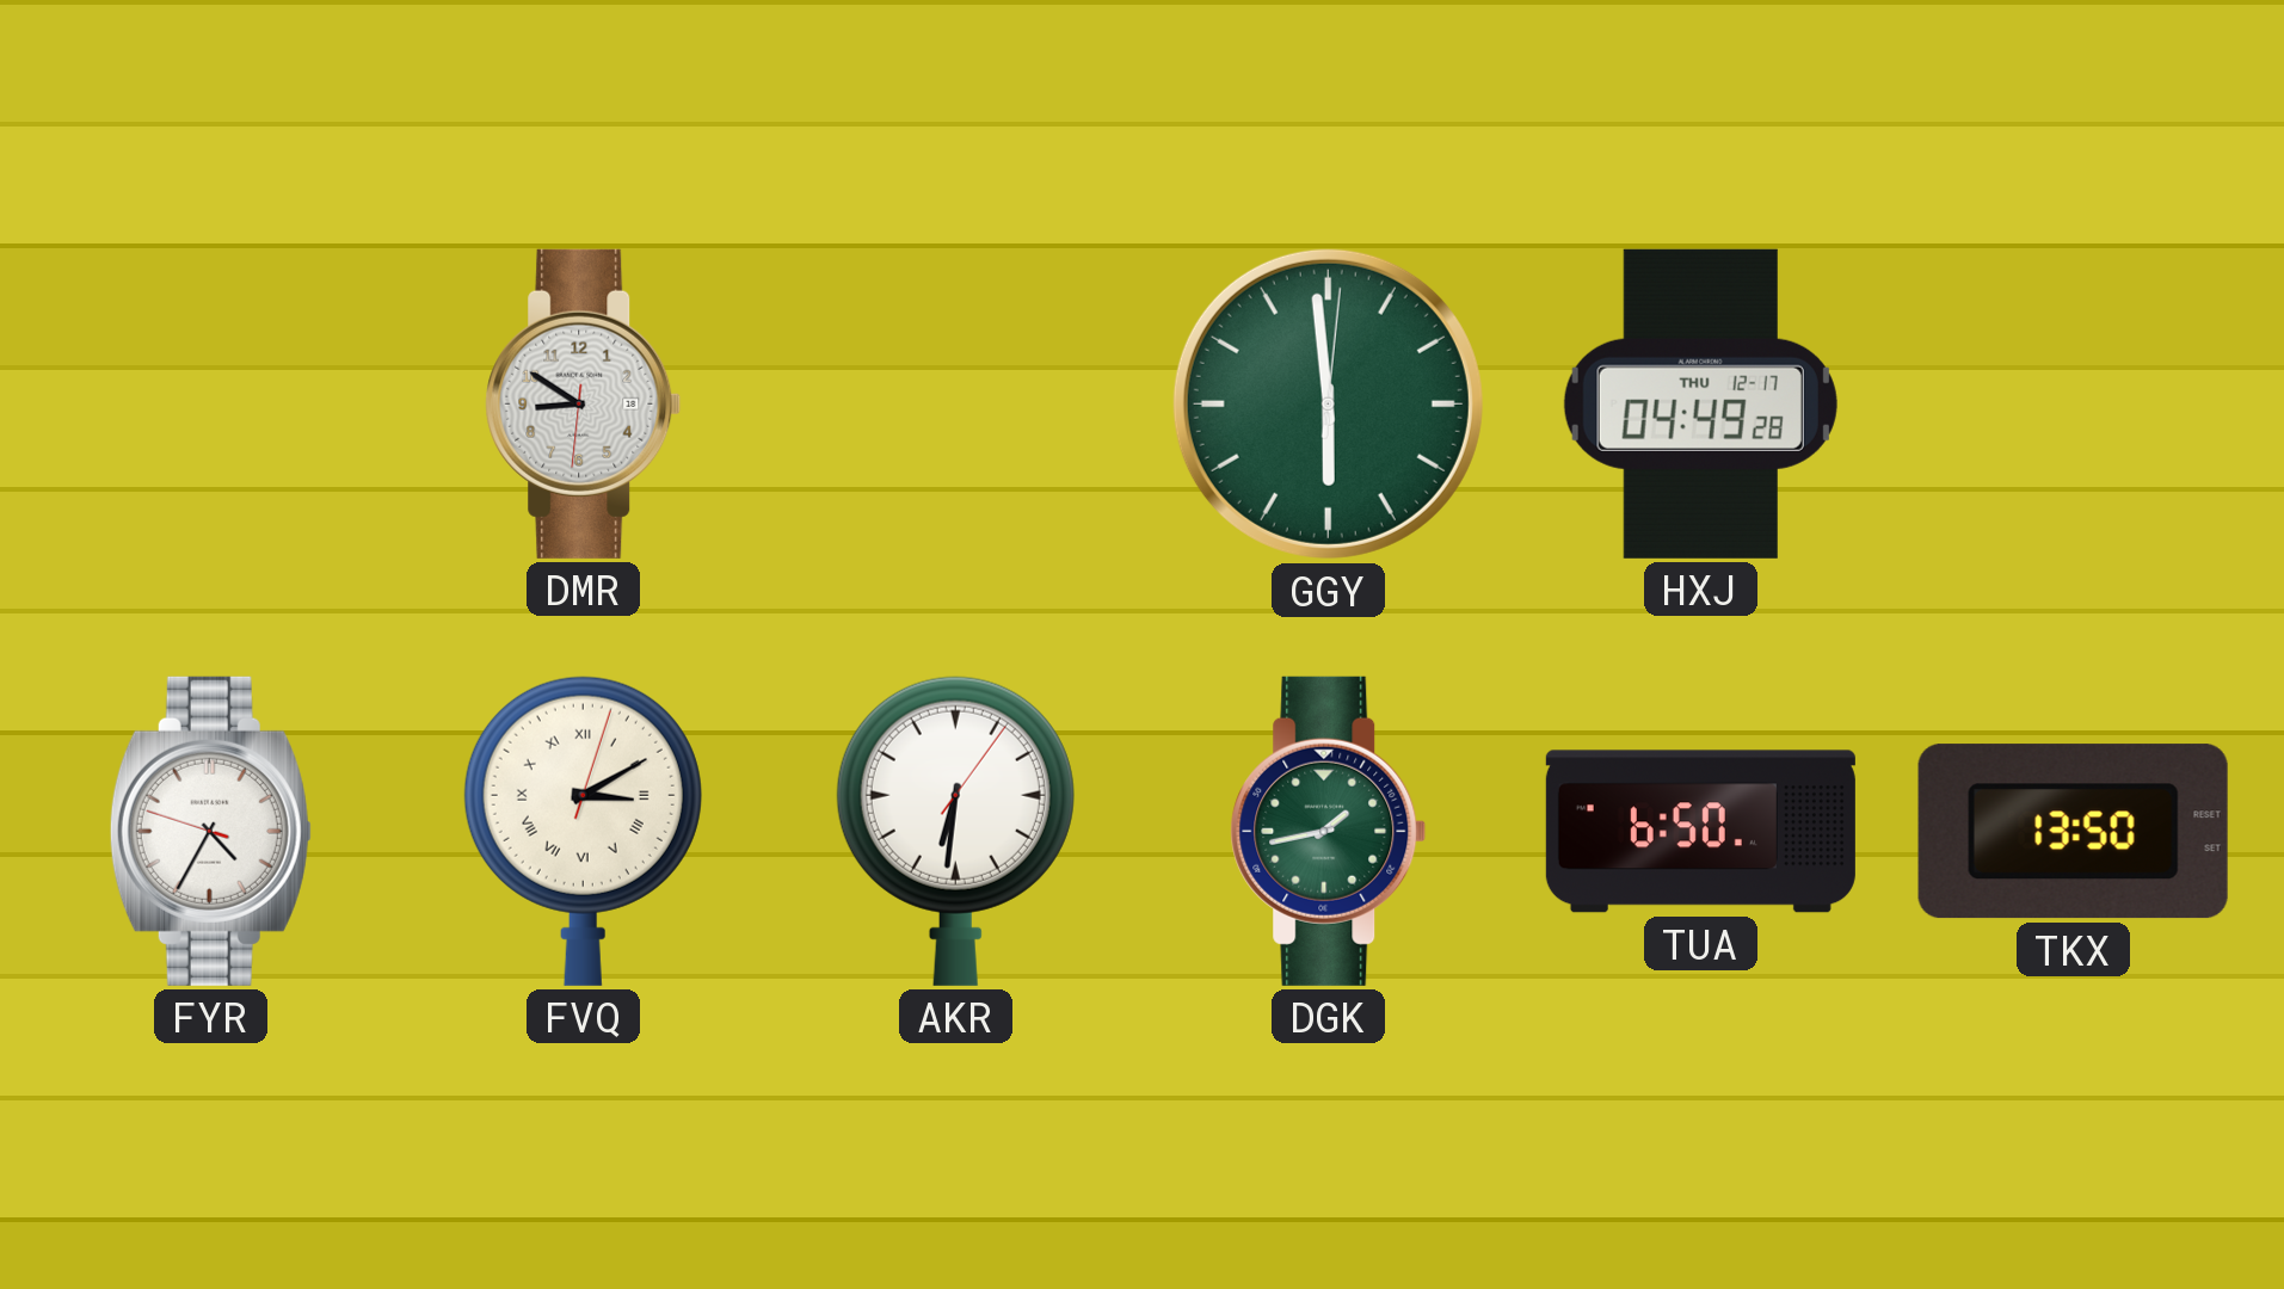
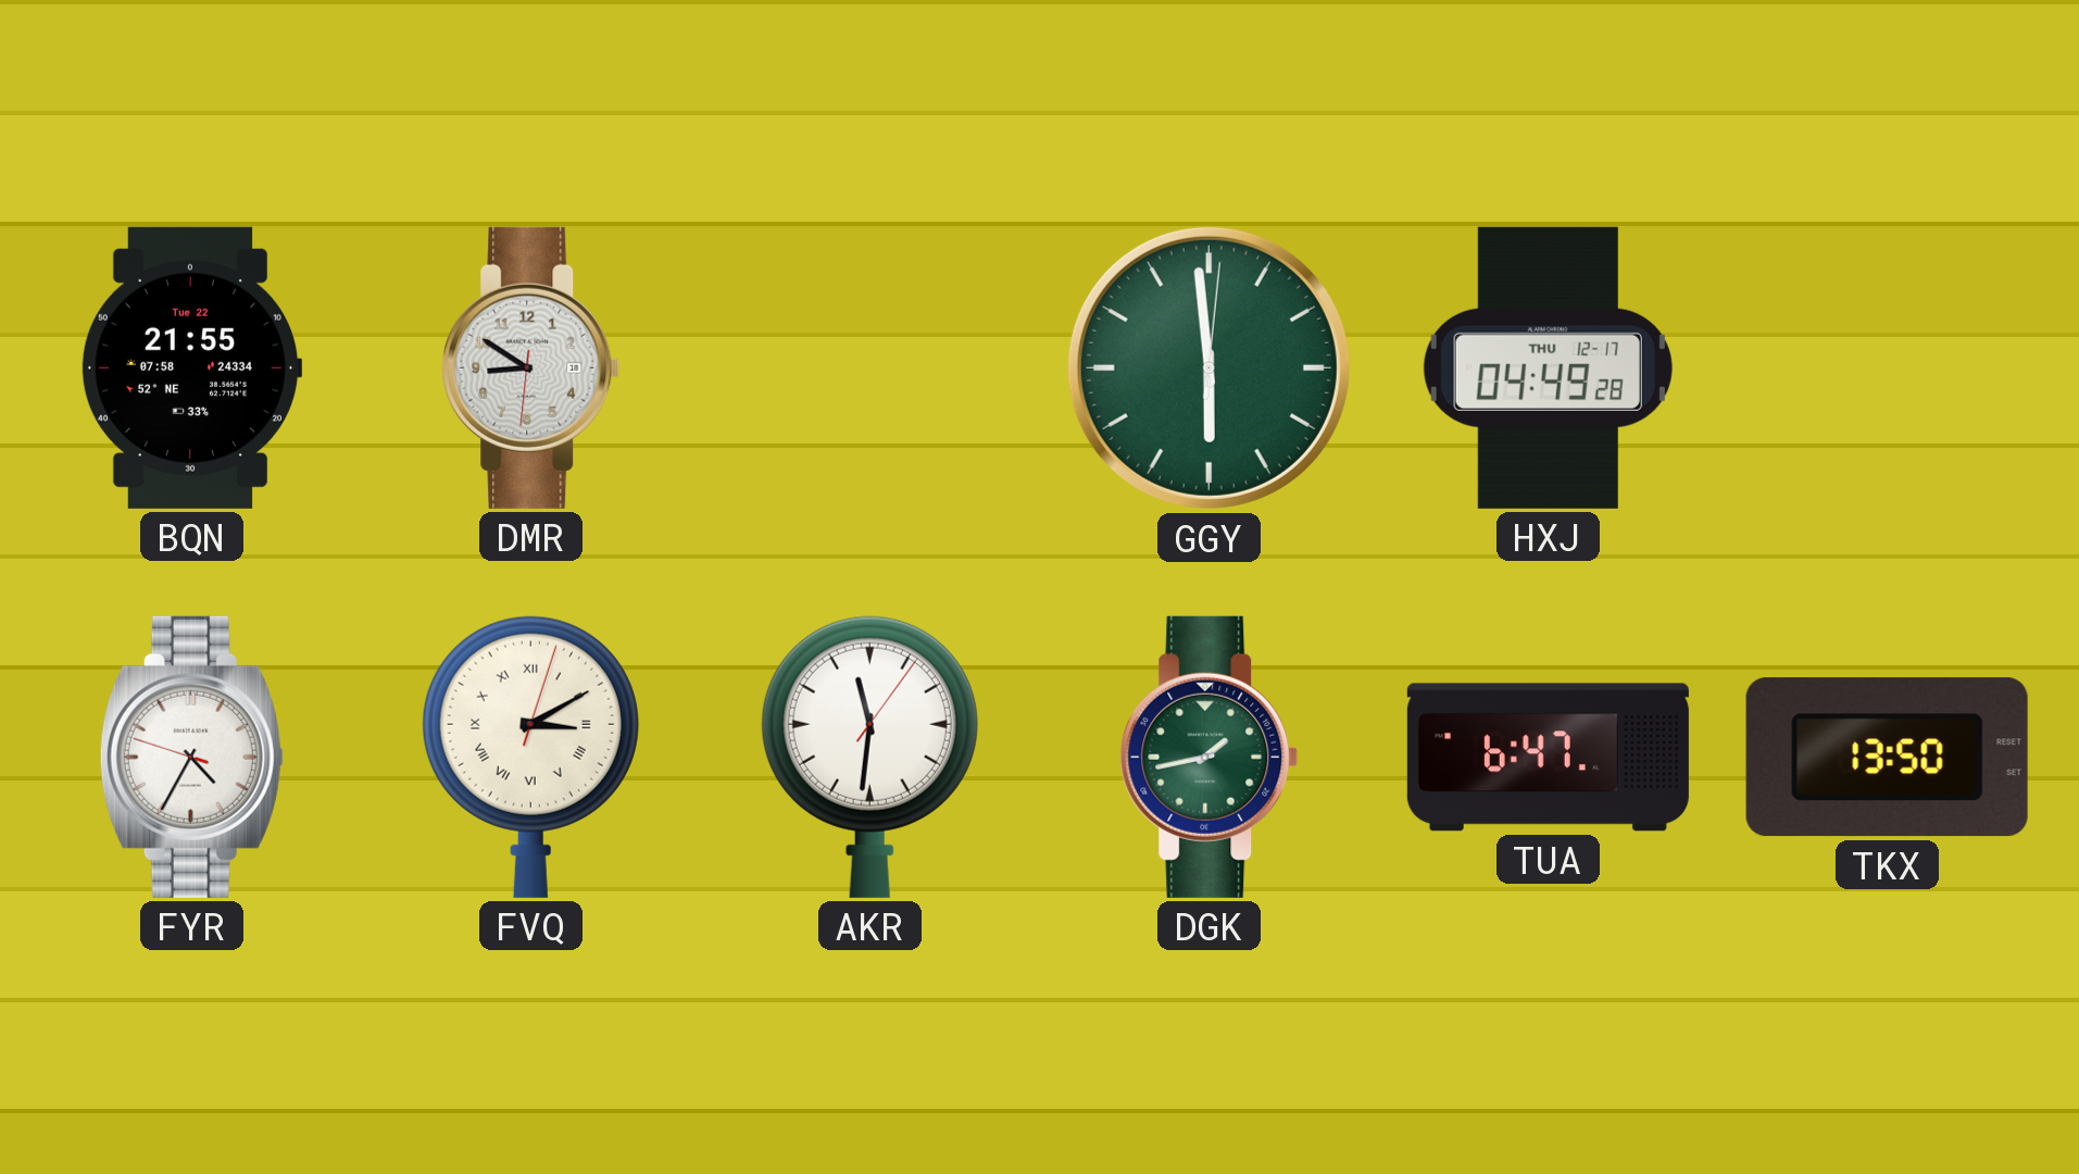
BQN: none -> 21:55
AKR: 6:31 -> 11:31
TUA: 6:50 -> 6:47
